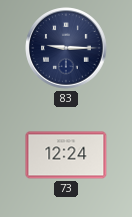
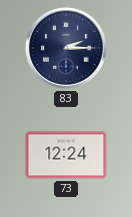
83: 9:15 -> 2:15
